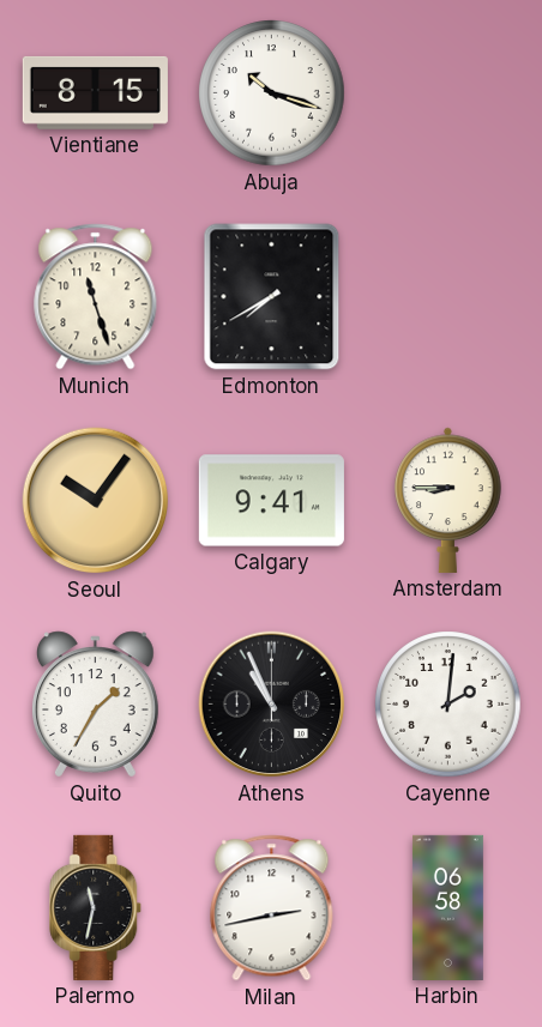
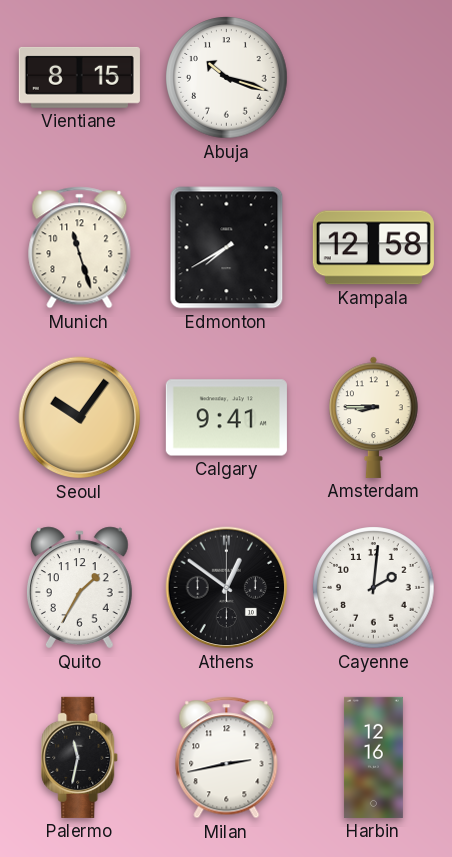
Kampala: none -> 12:58
Athens: 10:56 -> 12:51
Harbin: 06:58 -> 12:16
